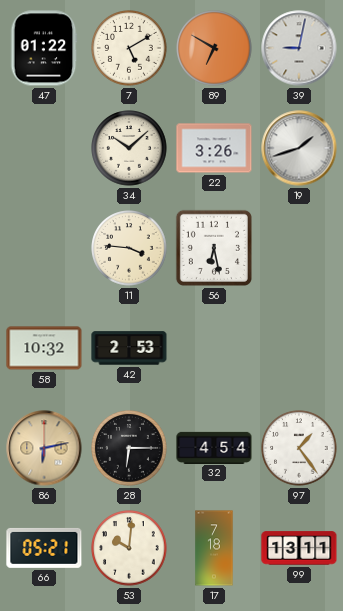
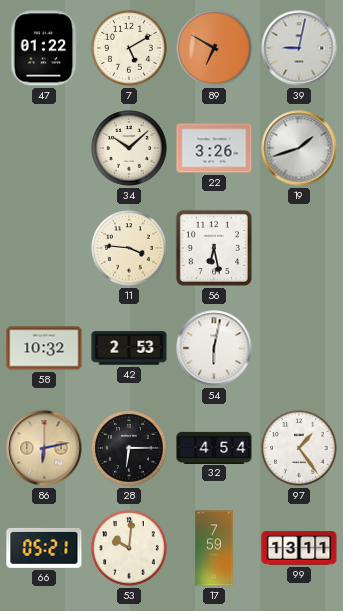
54: none -> 6:02
17: 7:18 -> 7:59
